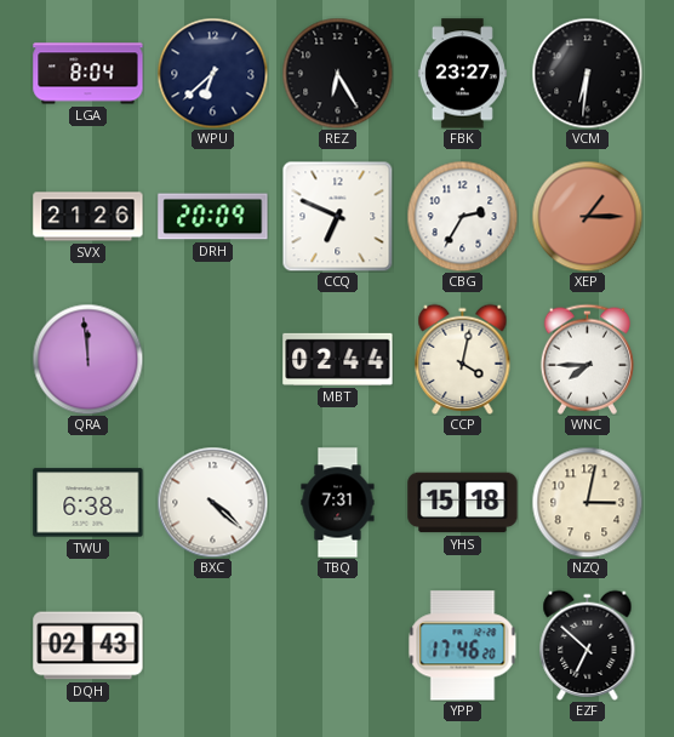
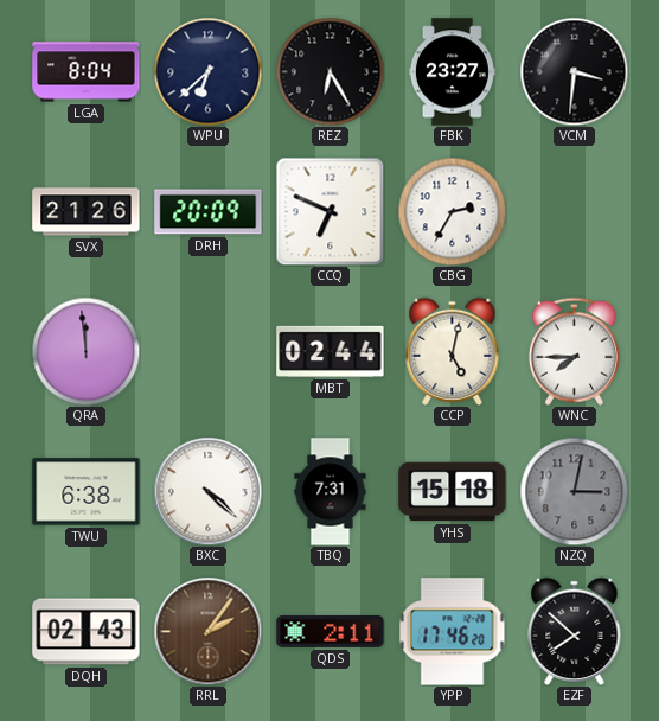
VCM: 6:31 -> 3:31
XEP: 1:15 -> none
CCP: 4:02 -> 5:02
NZQ dial: cream -> grey
RRL: none -> 2:06
QDS: none -> 2:11
EZF: 6:52 -> 7:52
